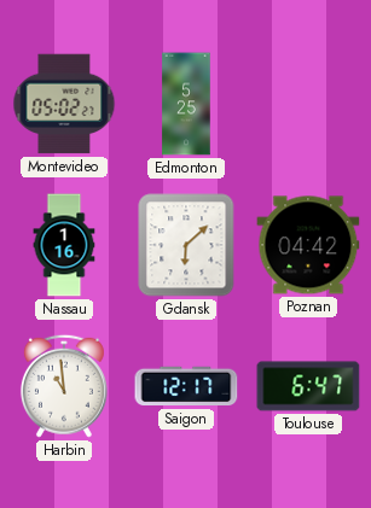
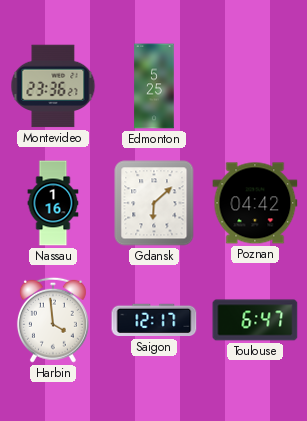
Montevideo: 05:02 -> 23:36
Harbin: 10:59 -> 3:59
